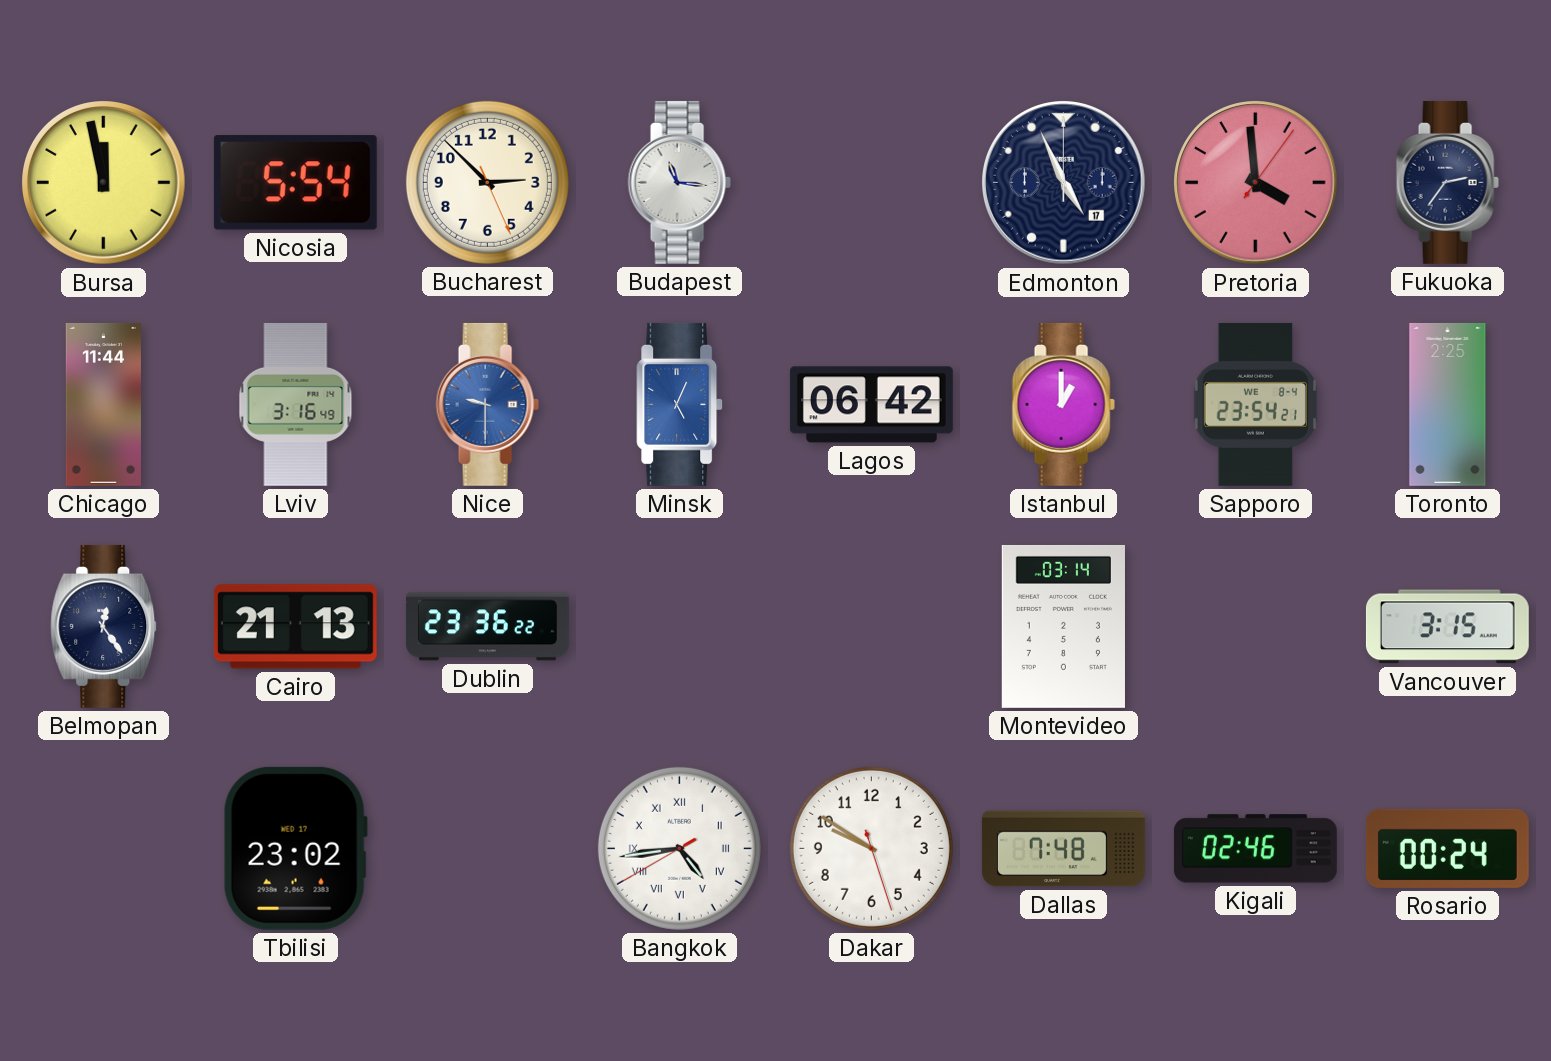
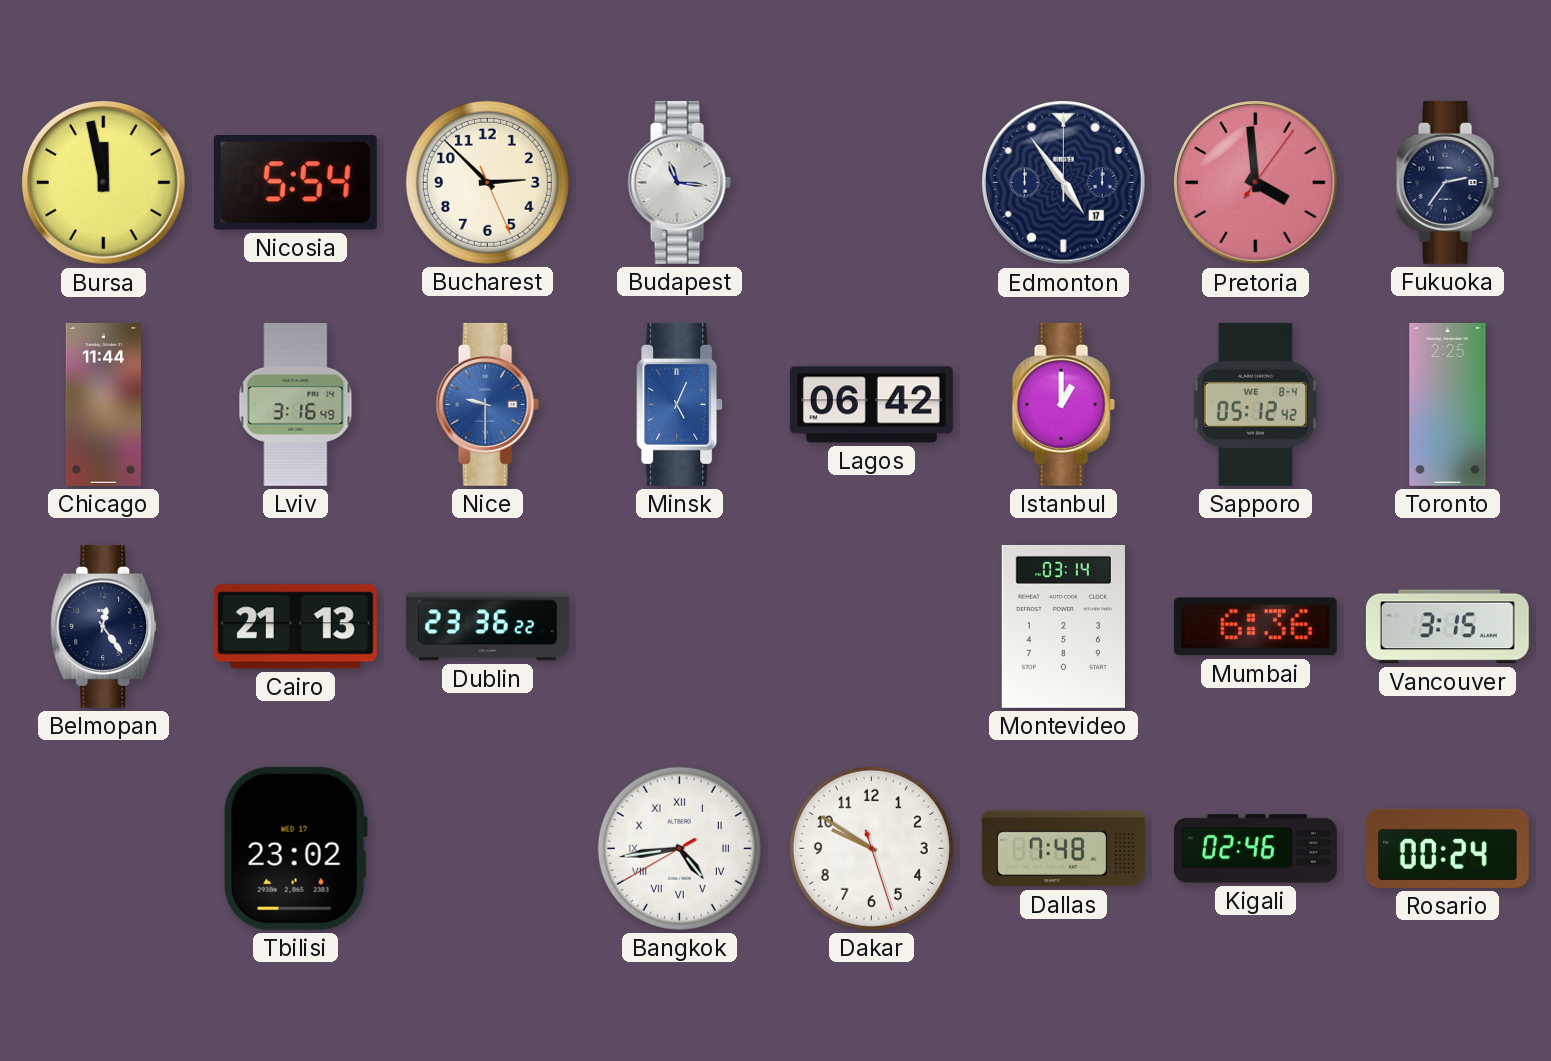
Edmonton: 4:56 -> 4:54
Sapporo: 23:54 -> 05:12
Mumbai: none -> 6:36
